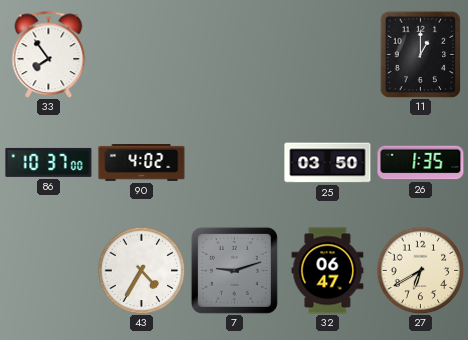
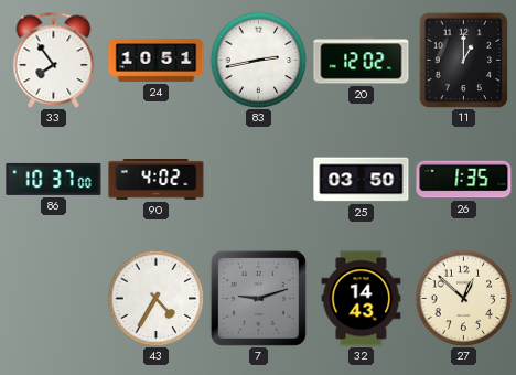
24: none -> 10:51
83: none -> 2:43
20: none -> 12:02
32: 06:47 -> 14:43
27: 6:40 -> 12:52
